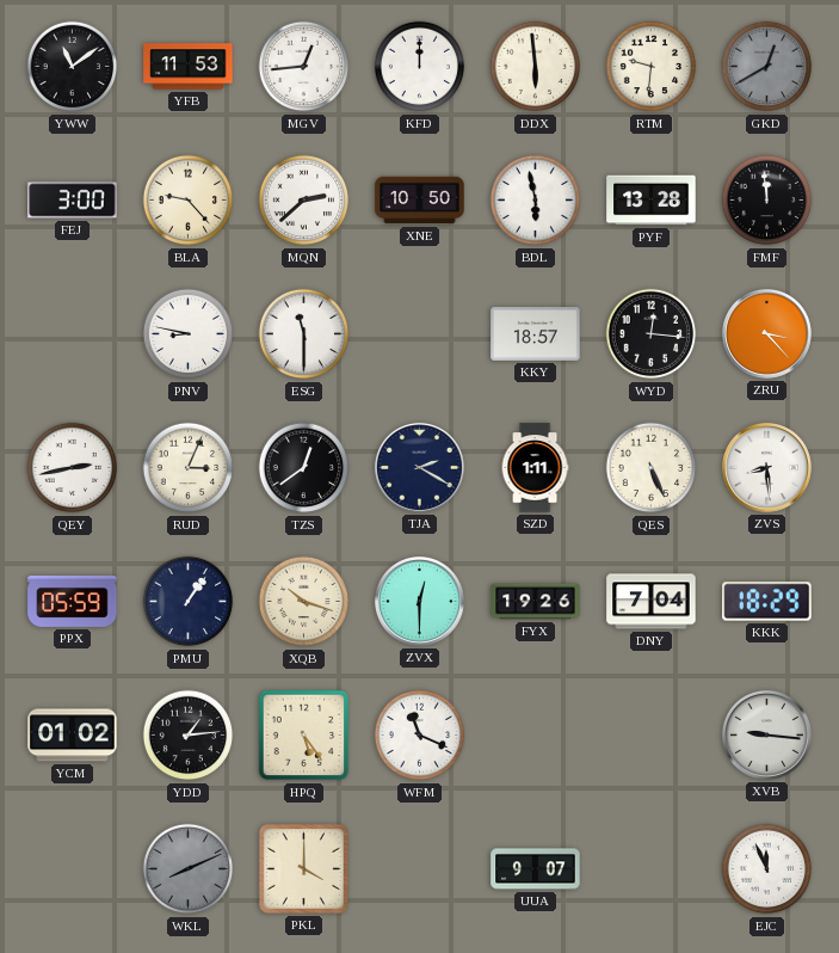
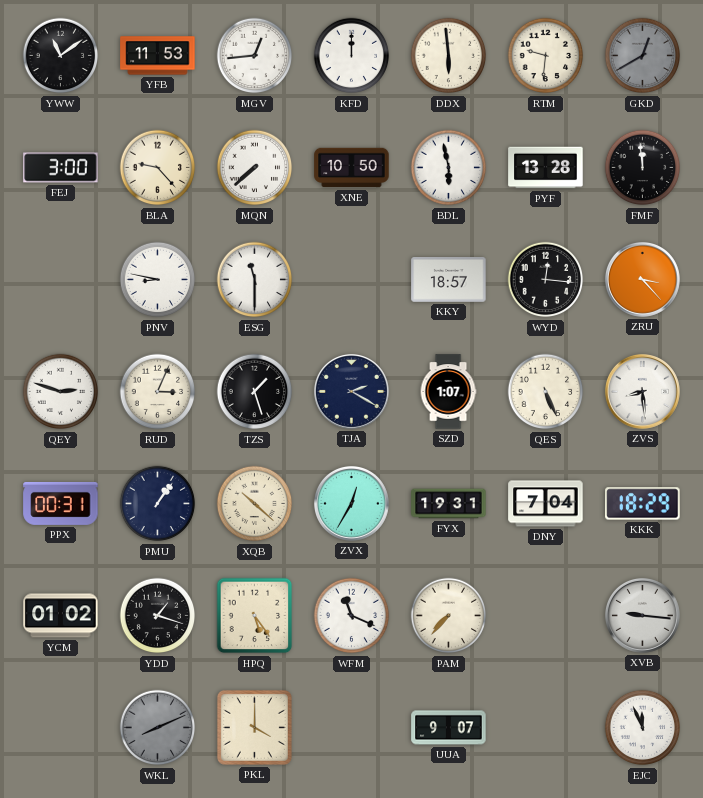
MQN: 2:38 -> 7:38
QEY: 2:43 -> 2:48
TZS: 12:39 -> 1:27
SZD: 1:11 -> 1:07
PPX: 05:59 -> 00:31
XQB: 10:18 -> 10:22
ZVX: 12:30 -> 12:35
FYX: 19:26 -> 19:31
YDD: 1:14 -> 1:18
PAM: none -> 7:37
